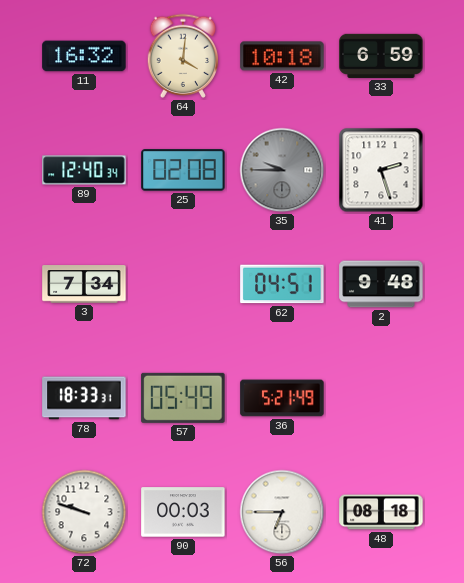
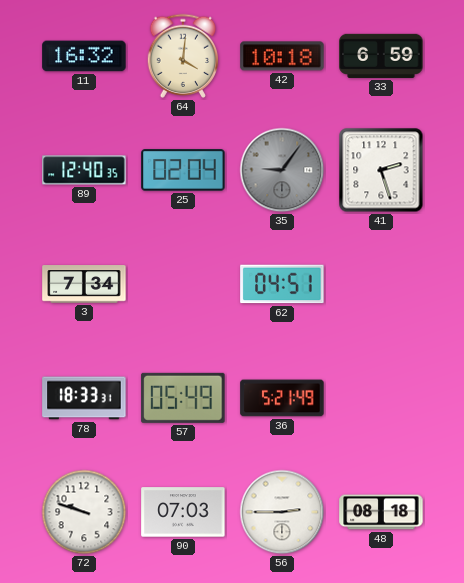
89: 12:40:34 -> 12:40:35
25: 02:08 -> 02:04
35: 9:45 -> 9:06
2: 9:48 -> none
90: 00:03 -> 07:03
56: 6:45 -> 2:45
